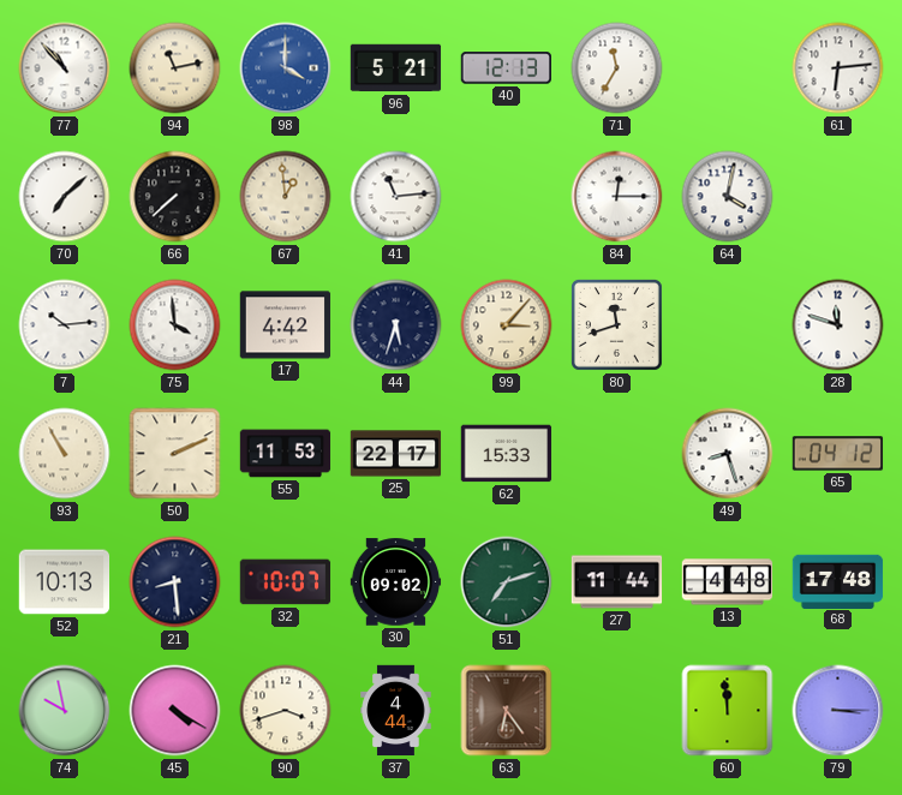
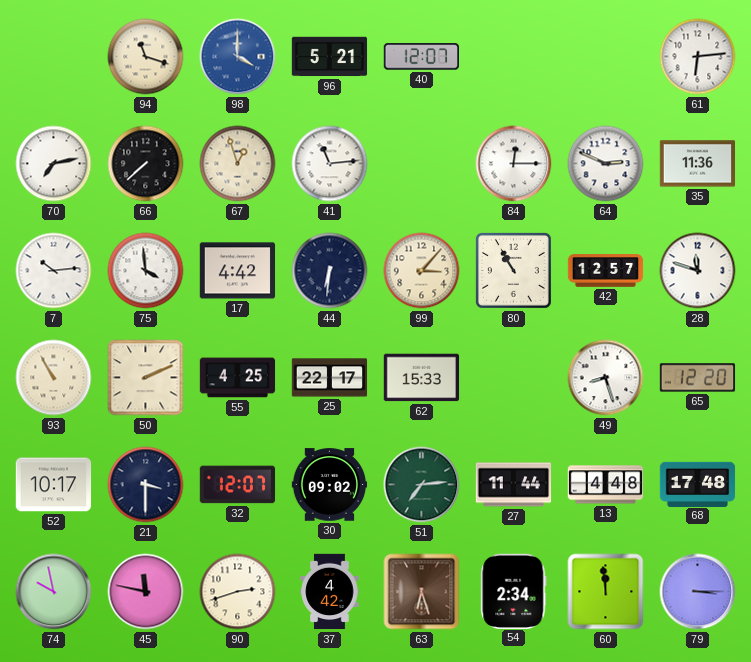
77: 10:53 -> none
94: 11:13 -> 11:18
40: 12:13 -> 12:07
71: 11:35 -> none
70: 7:08 -> 7:13
67: 12:59 -> 12:57
64: 4:02 -> 2:49
35: none -> 11:36
44: 5:33 -> 6:31
80: 11:42 -> 10:55
42: none -> 12:57
55: 11:53 -> 4:25
65: 04:12 -> 12:20
52: 10:13 -> 10:17
21: 8:29 -> 3:30
32: 10:07 -> 12:07
51: 7:12 -> 7:14
45: 4:20 -> 11:47
90: 3:42 -> 2:42
37: 4:44 -> 4:42
63: 6:24 -> 6:27
54: none -> 2:34
